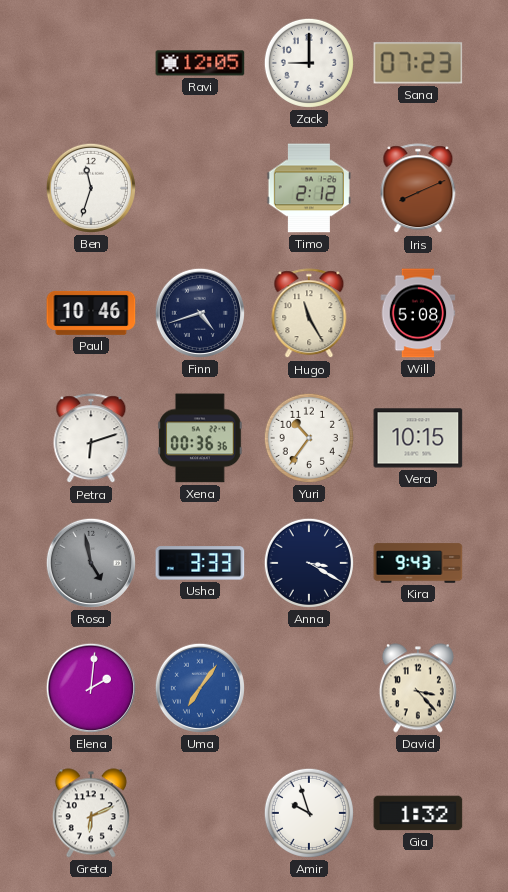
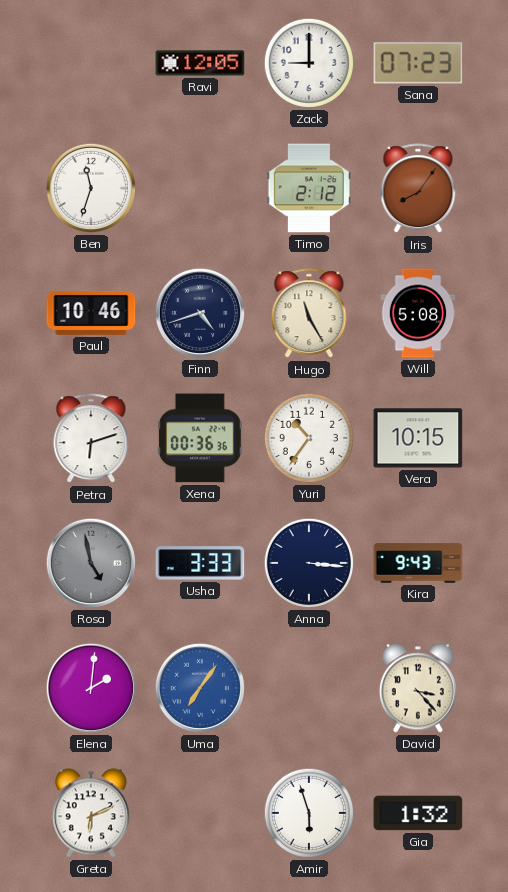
Iris: 8:11 -> 8:06
Anna: 3:20 -> 3:16
Amir: 9:57 -> 5:57
